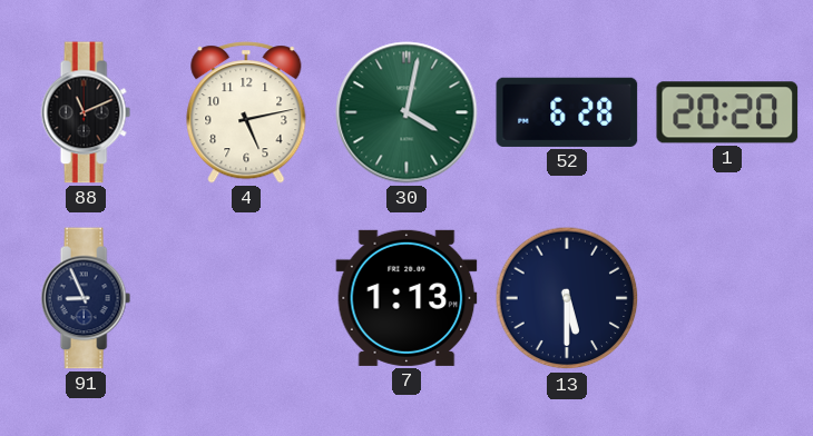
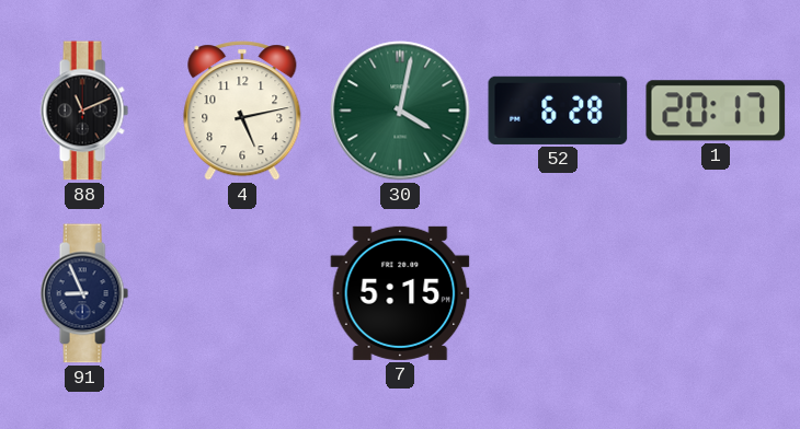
1: 20:20 -> 20:17
7: 1:13 -> 5:15
13: 5:30 -> none
